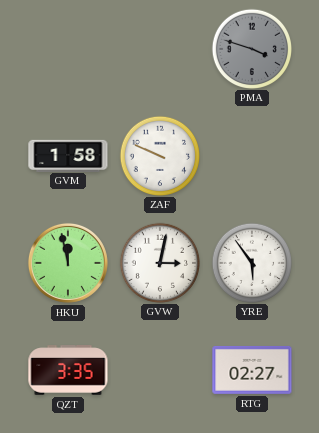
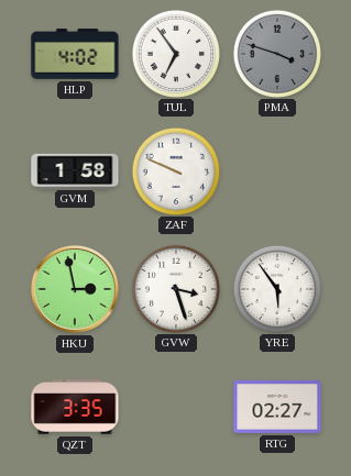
HLP: none -> 4:02
TUL: none -> 6:54
HKU: 11:58 -> 2:58
GVW: 3:02 -> 3:27
